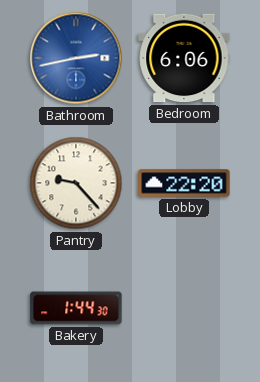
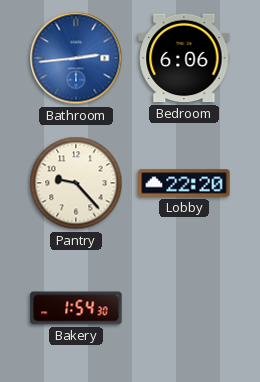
Bathroom: 2:43 -> 2:44
Bakery: 1:44 -> 1:54
